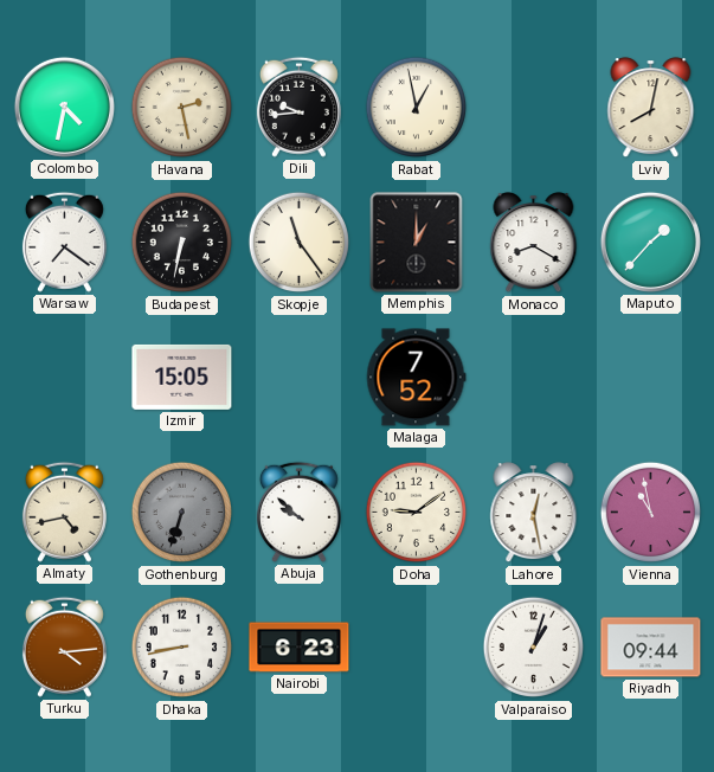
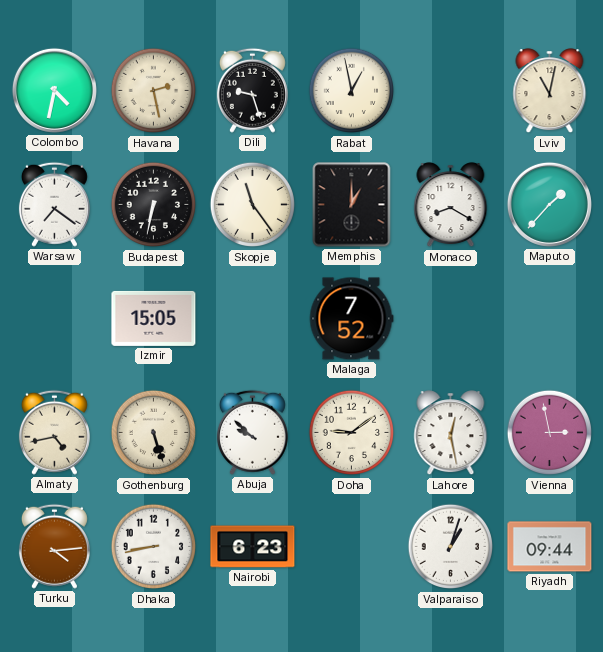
Dili: 9:44 -> 9:27
Lviv: 8:02 -> 11:02
Gothenburg: 6:33 -> 5:27
Gothenburg dial: grey -> cream
Vienna: 10:58 -> 2:58
